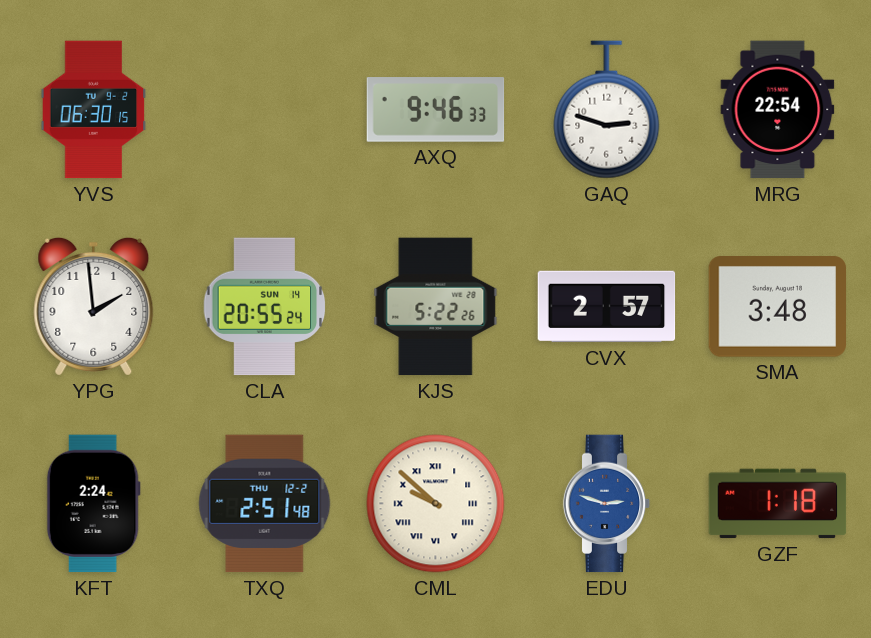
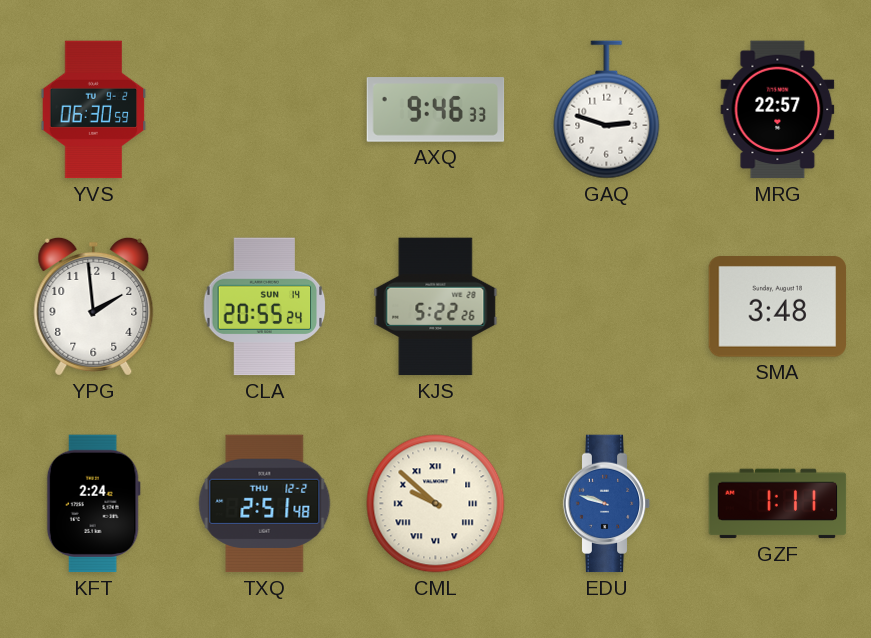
YVS: 06:30:15 -> 06:30:59
MRG: 22:54 -> 22:57
CVX: 2:57 -> none
EDU: 2:48 -> 9:48
GZF: 1:18 -> 1:11
